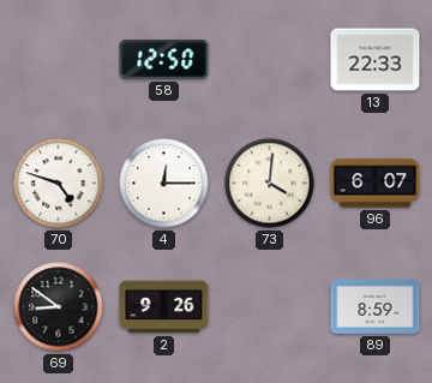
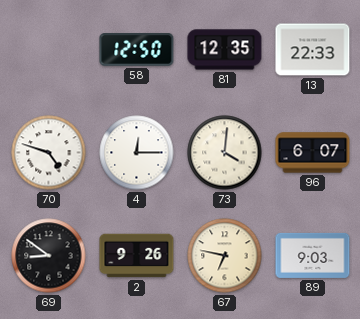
81: none -> 12:35
67: none -> 6:47
89: 8:59 -> 9:03
